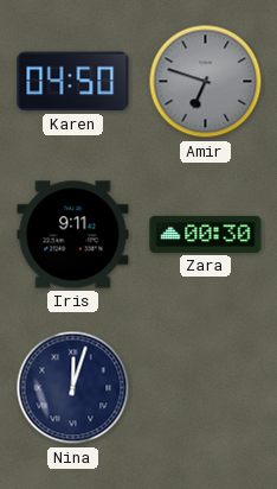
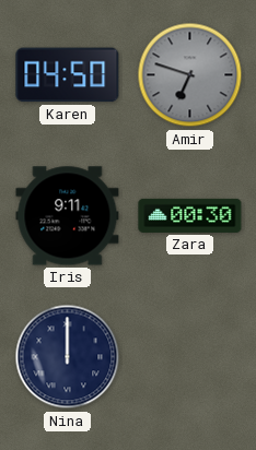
Nina: 12:03 -> 12:00
